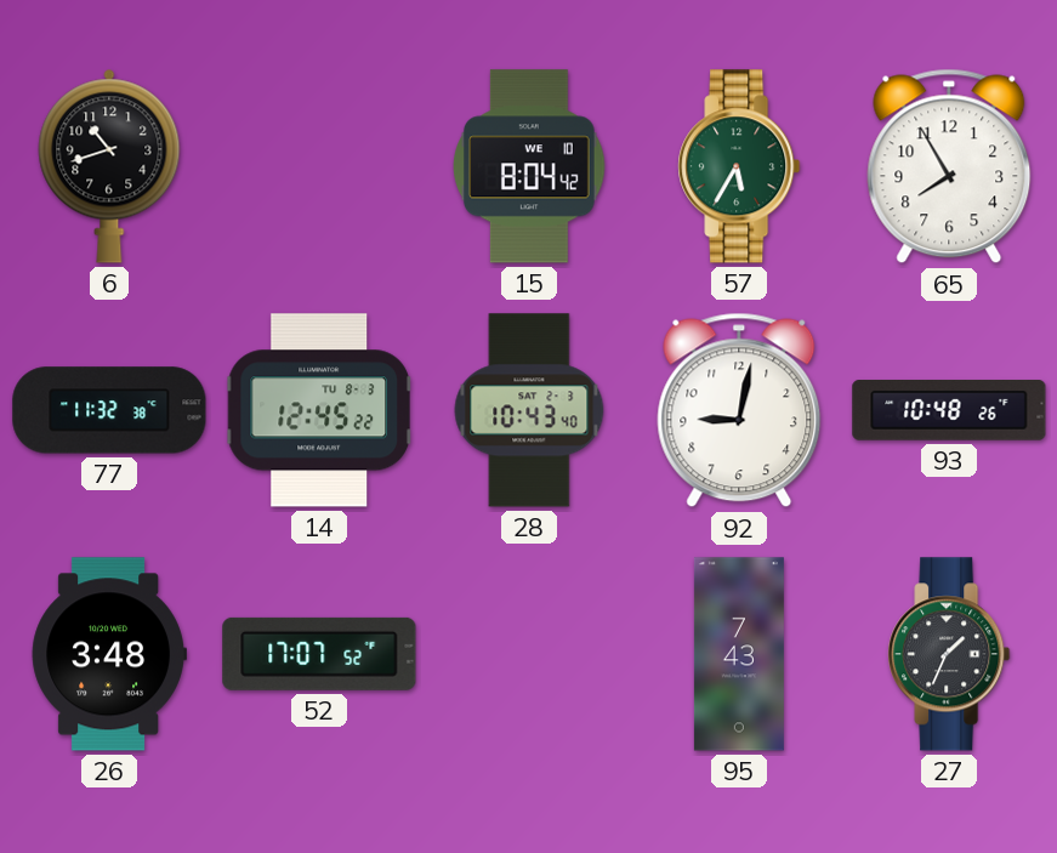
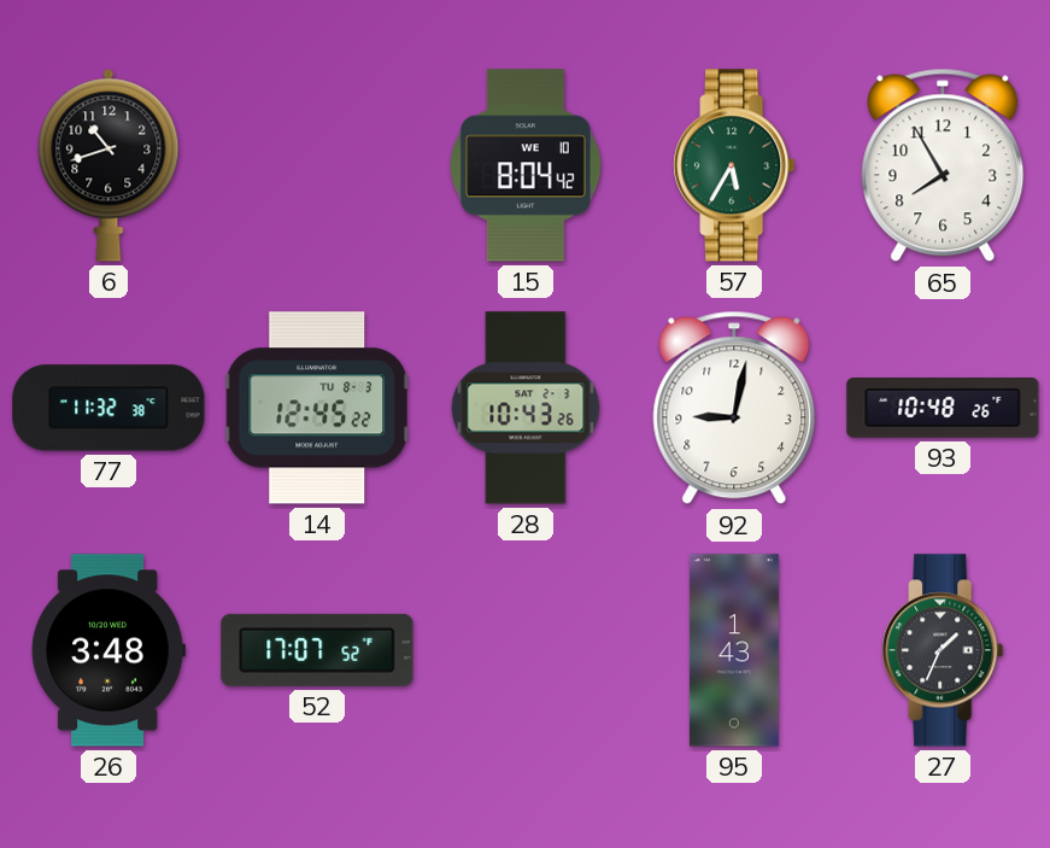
28: 10:43:40 -> 10:43:26
95: 7:43 -> 1:43
